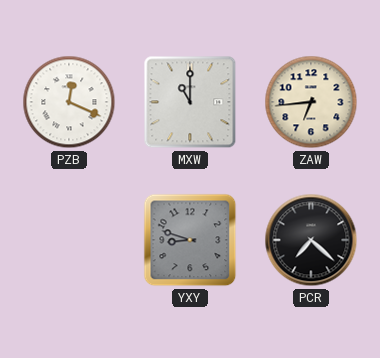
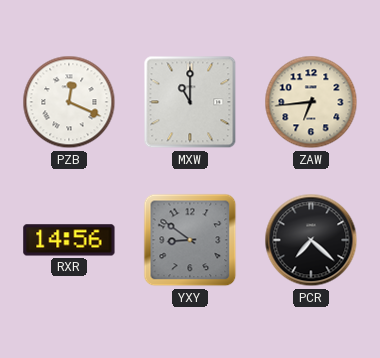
RXR: none -> 14:56
YXY: 8:48 -> 8:51
